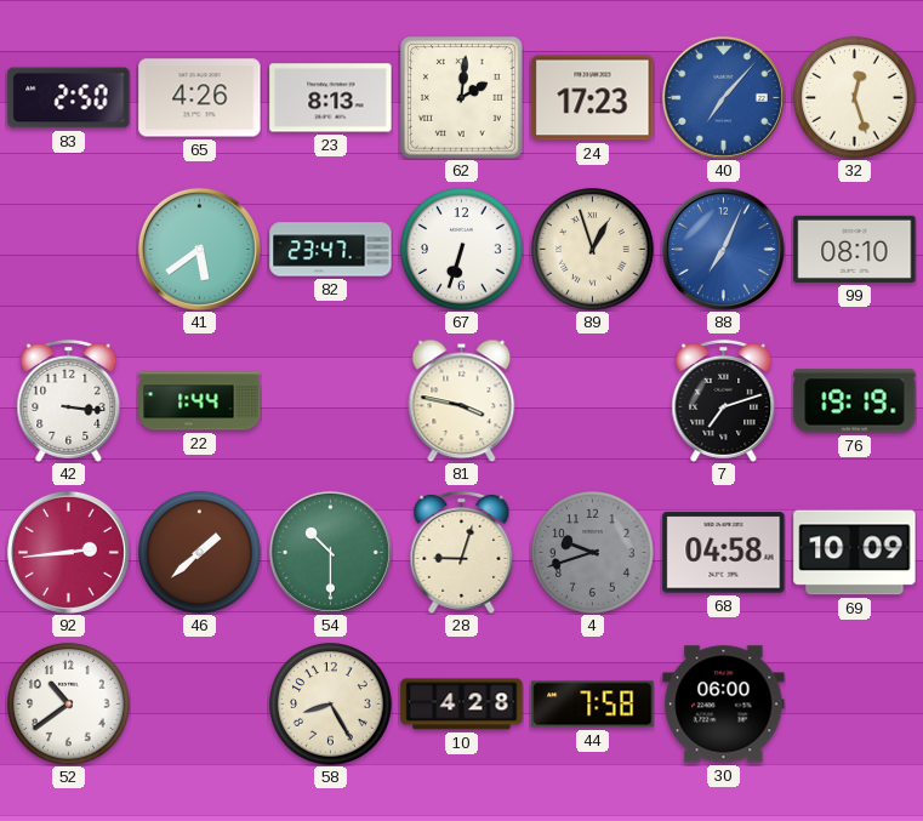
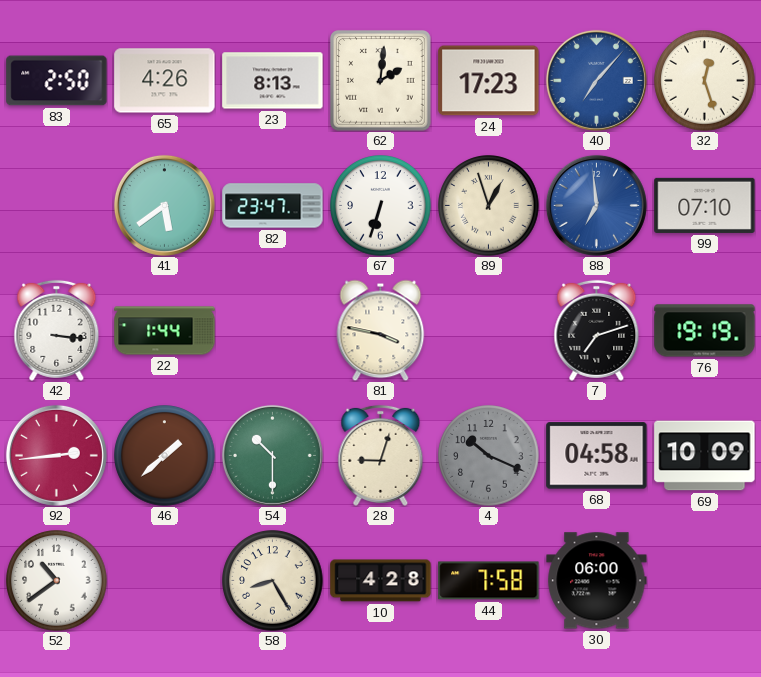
88: 7:04 -> 6:59
99: 08:10 -> 07:10
4: 9:42 -> 10:19
